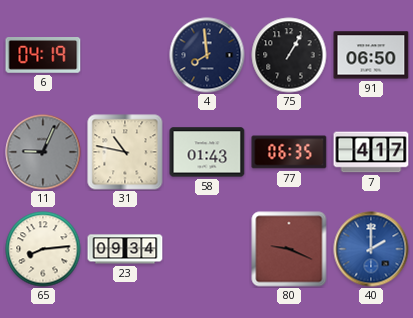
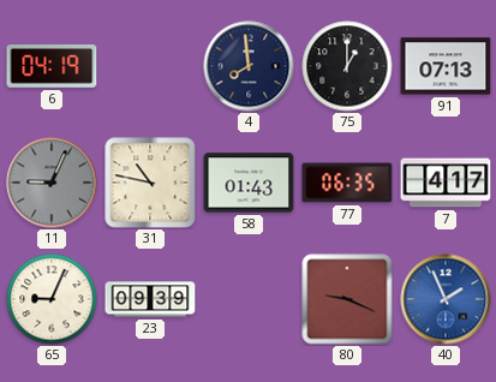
75: 1:05 -> 1:00
91: 06:50 -> 07:13
65: 8:14 -> 9:04
23: 09:34 -> 09:39
40: 2:00 -> 1:56
